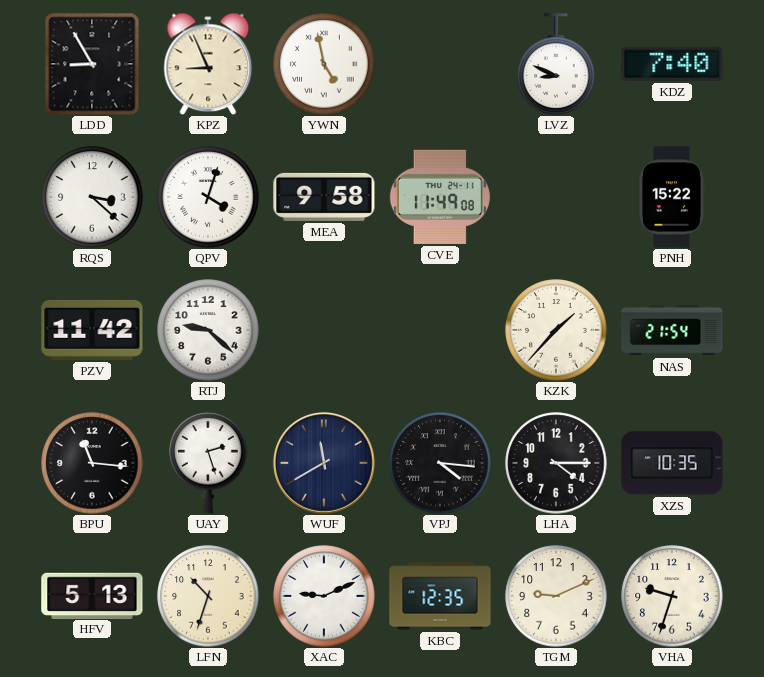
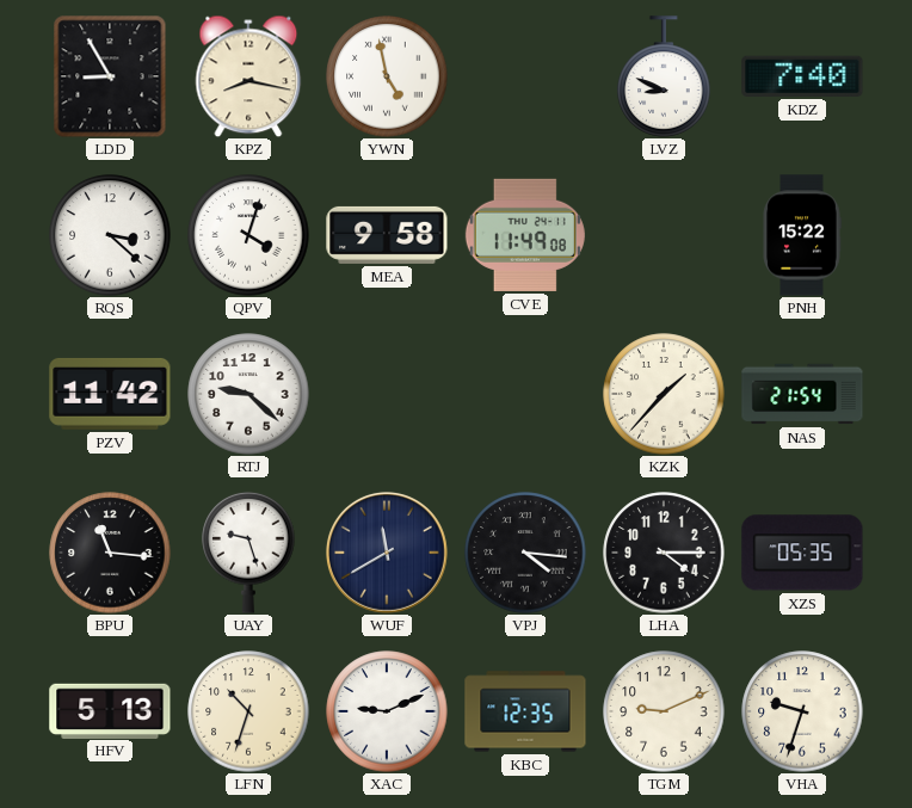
KPZ: 8:56 -> 8:17
UAY: 2:27 -> 9:27
XZS: 10:35 -> 05:35
